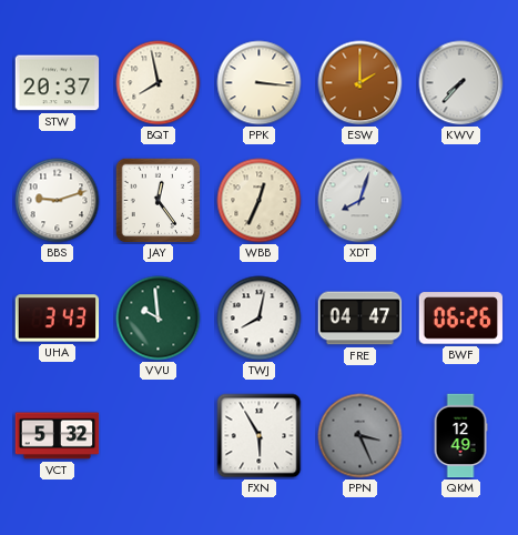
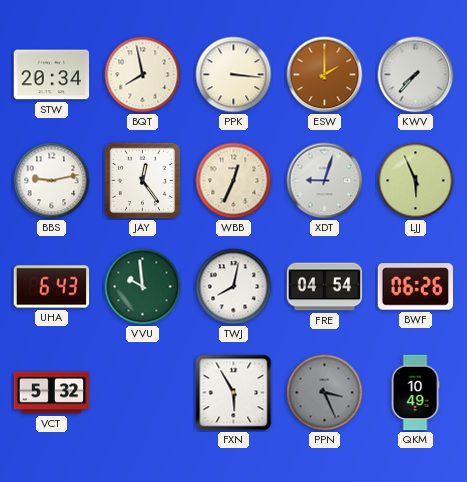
STW: 20:37 -> 20:34
BBS: 9:12 -> 9:13
XDT: 8:03 -> 9:03
LJJ: none -> 5:56
UHA: 3:43 -> 6:43
FRE: 04:47 -> 04:54
QKM: 12:49 -> 10:49
